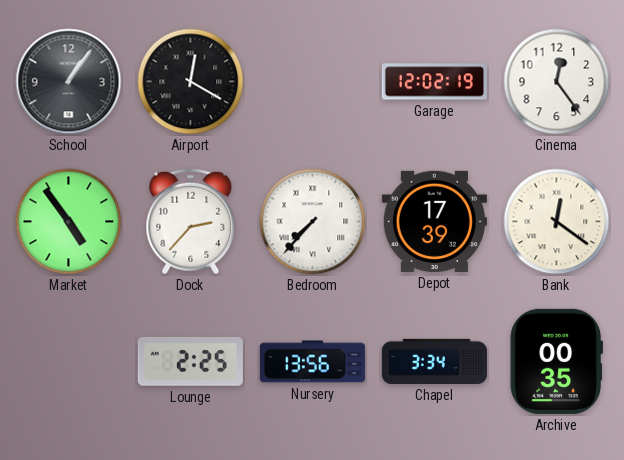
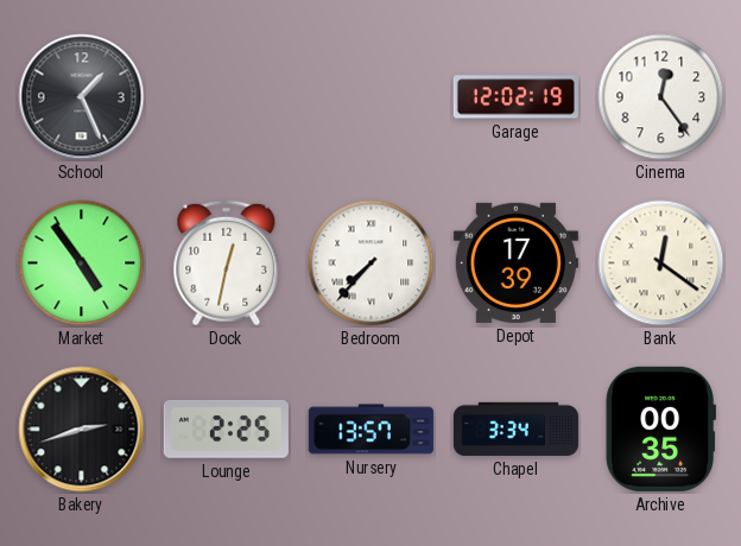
School: 1:06 -> 1:26
Airport: 12:20 -> none
Dock: 2:37 -> 12:32
Bakery: none -> 2:42
Nursery: 13:56 -> 13:57
